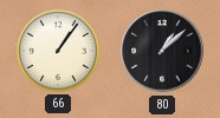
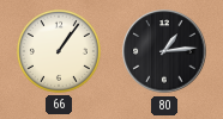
80: 1:08 -> 1:14
